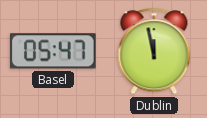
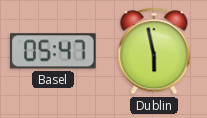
Dublin: 11:58 -> 5:58
